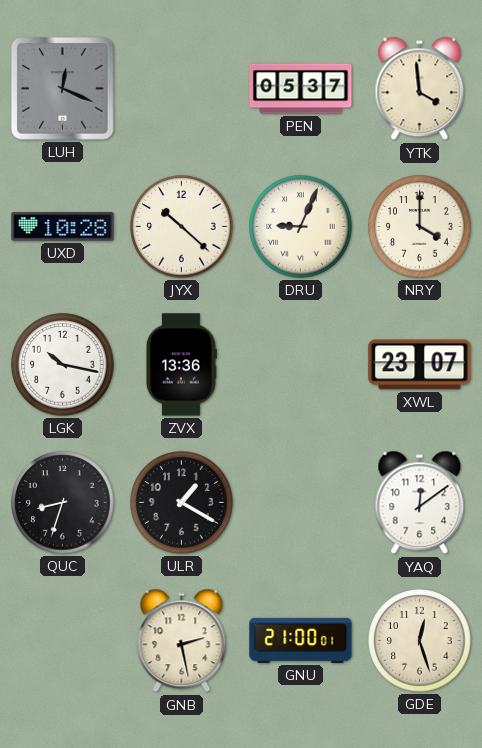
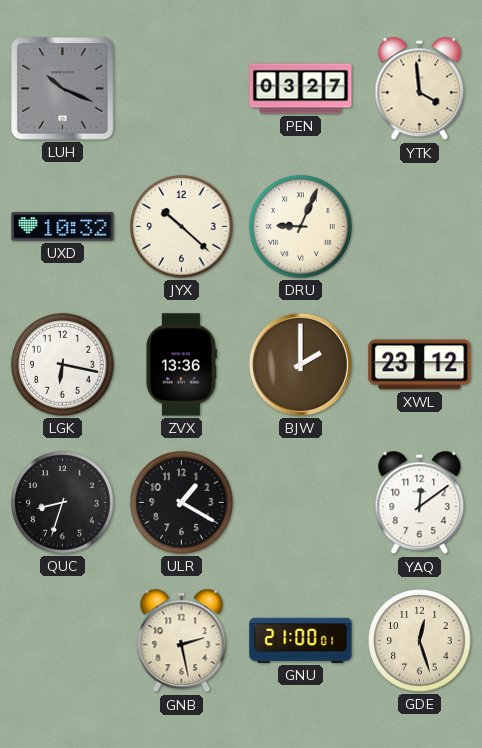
LUH: 12:19 -> 10:19
PEN: 05:37 -> 03:27
UXD: 10:28 -> 10:32
NRY: 4:00 -> none
LGK: 10:17 -> 6:17
BJW: none -> 2:00
XWL: 23:07 -> 23:12
